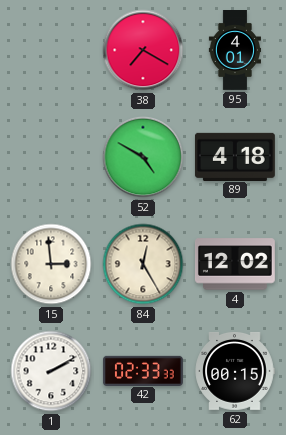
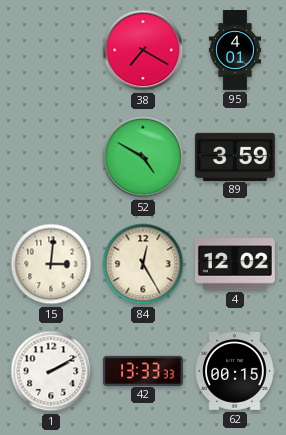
89: 4:18 -> 3:59
15: 2:59 -> 3:01
42: 02:33 -> 13:33
